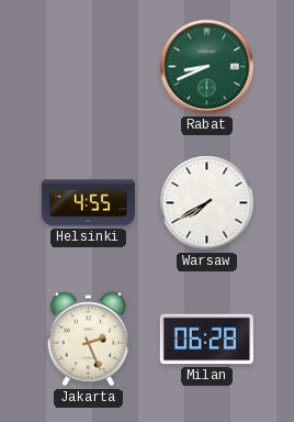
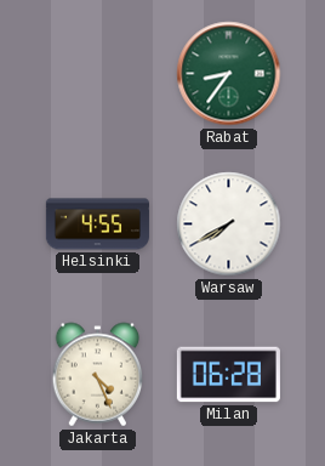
Rabat: 8:41 -> 8:36
Jakarta: 2:26 -> 4:26
